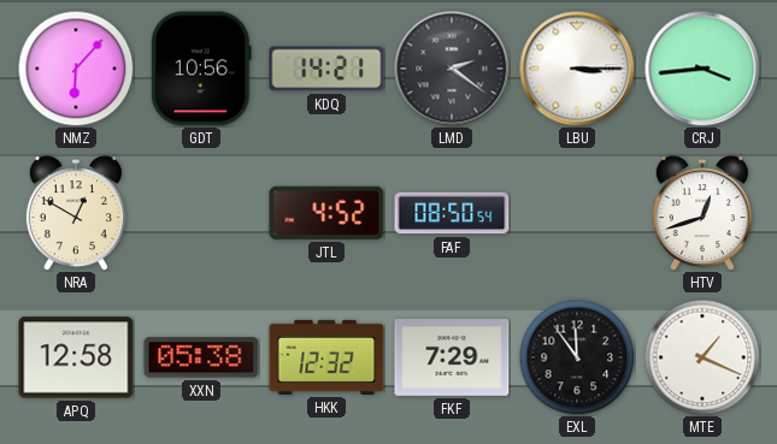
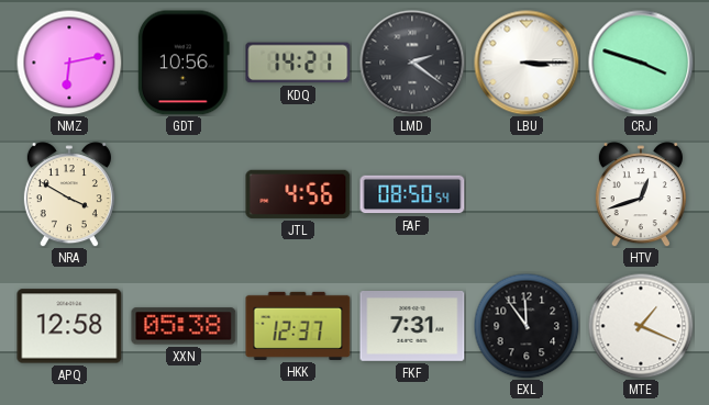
NMZ: 6:07 -> 6:13
CRJ: 3:44 -> 3:48
NRA: 12:50 -> 3:50
JTL: 4:52 -> 4:56
HKK: 12:32 -> 12:37
FKF: 7:29 -> 7:31
